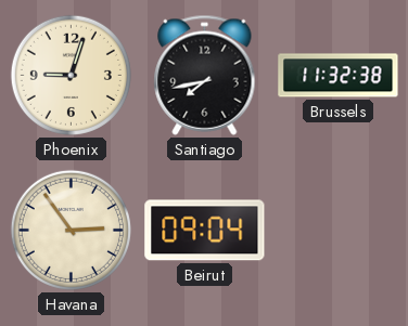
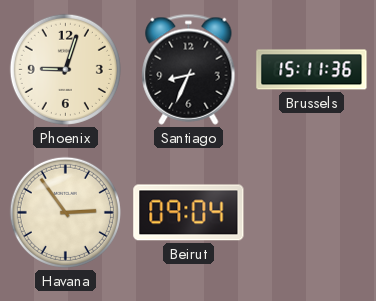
Santiago: 7:43 -> 8:34
Brussels: 11:32 -> 15:11
